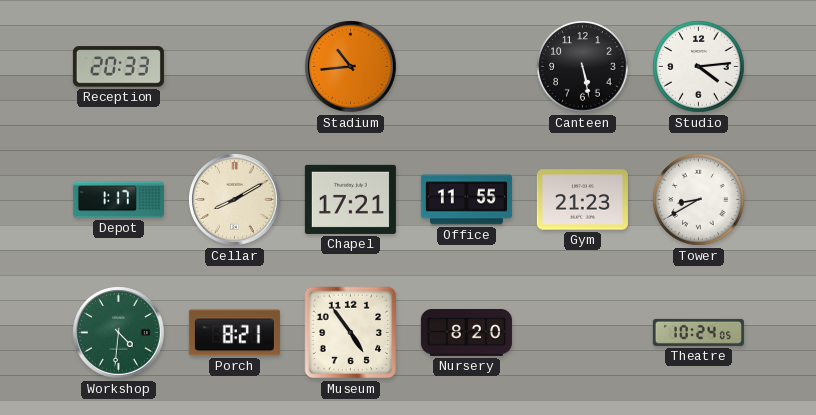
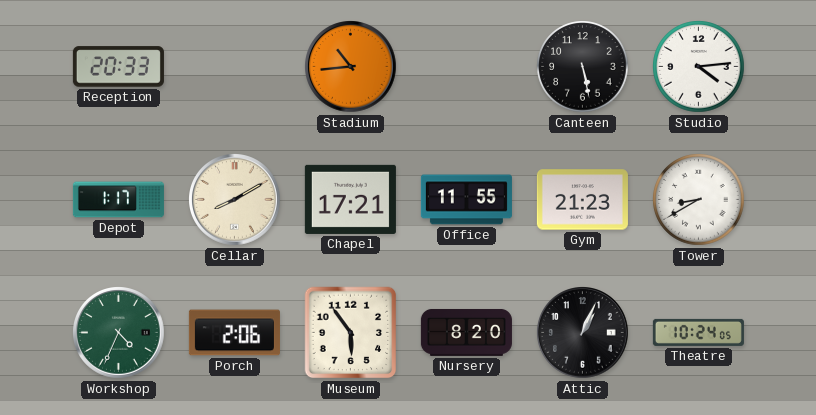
Workshop: 4:31 -> 4:34
Porch: 8:21 -> 2:06
Museum: 4:54 -> 5:54
Attic: none -> 1:04
